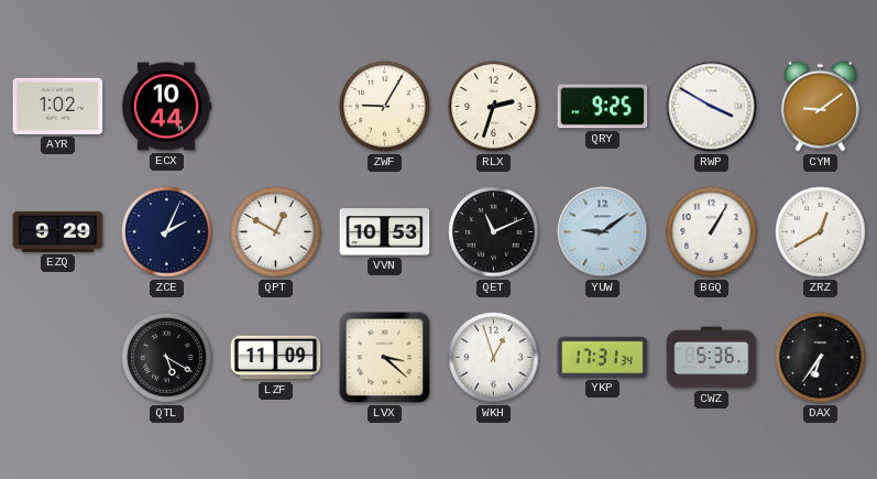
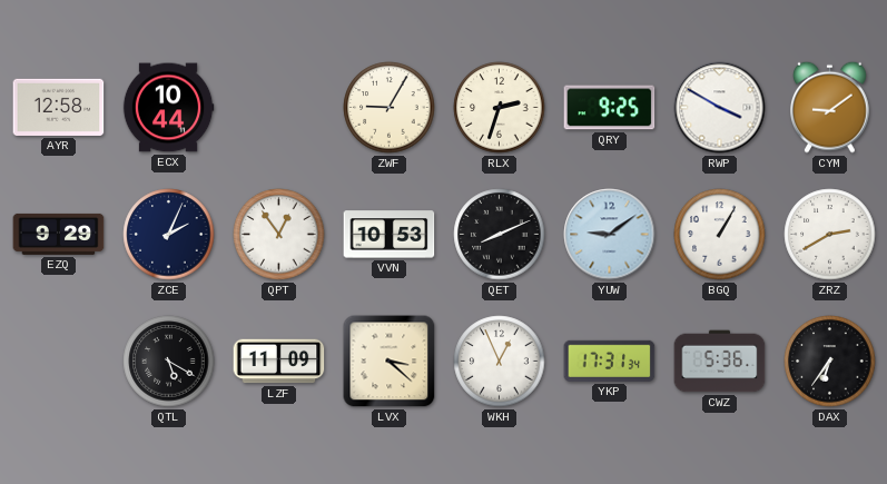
AYR: 1:02 -> 12:58
QPT: 12:50 -> 12:54
QET: 11:11 -> 8:11
ZRZ: 12:40 -> 2:40
WKH: 12:57 -> 12:56
